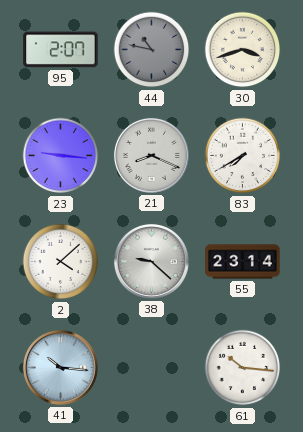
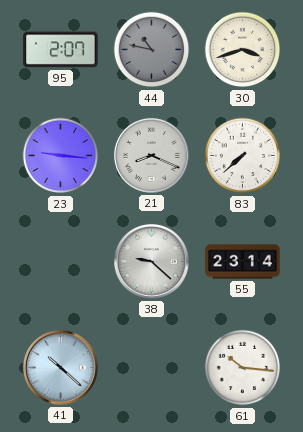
83: 7:40 -> 7:38
2: 4:08 -> none
41: 10:16 -> 10:22
